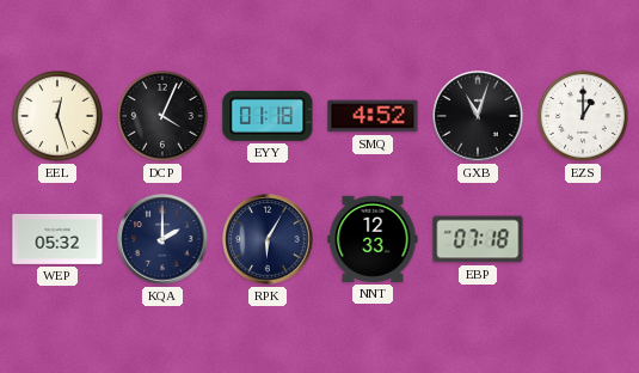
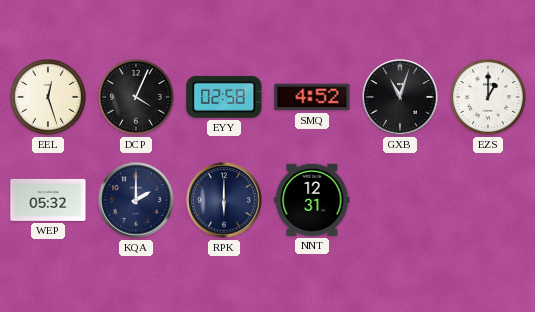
EYY: 01:18 -> 02:58
RPK: 6:05 -> 6:00
NNT: 12:33 -> 12:31
EBP: 07:18 -> none
